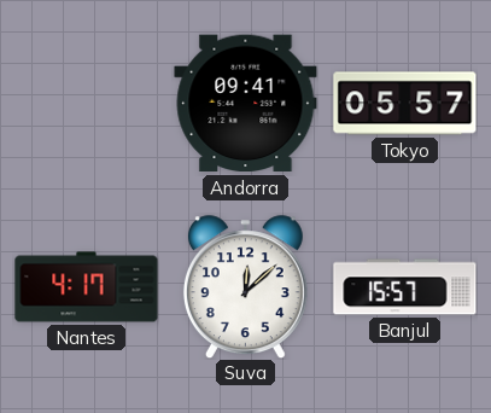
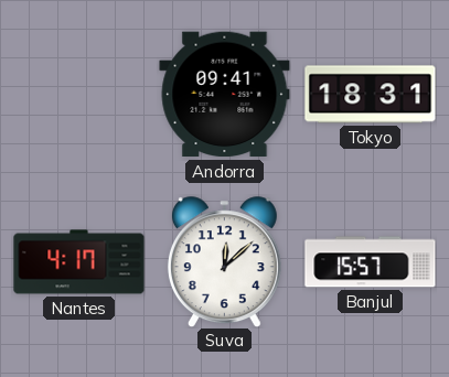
Tokyo: 05:57 -> 18:31
